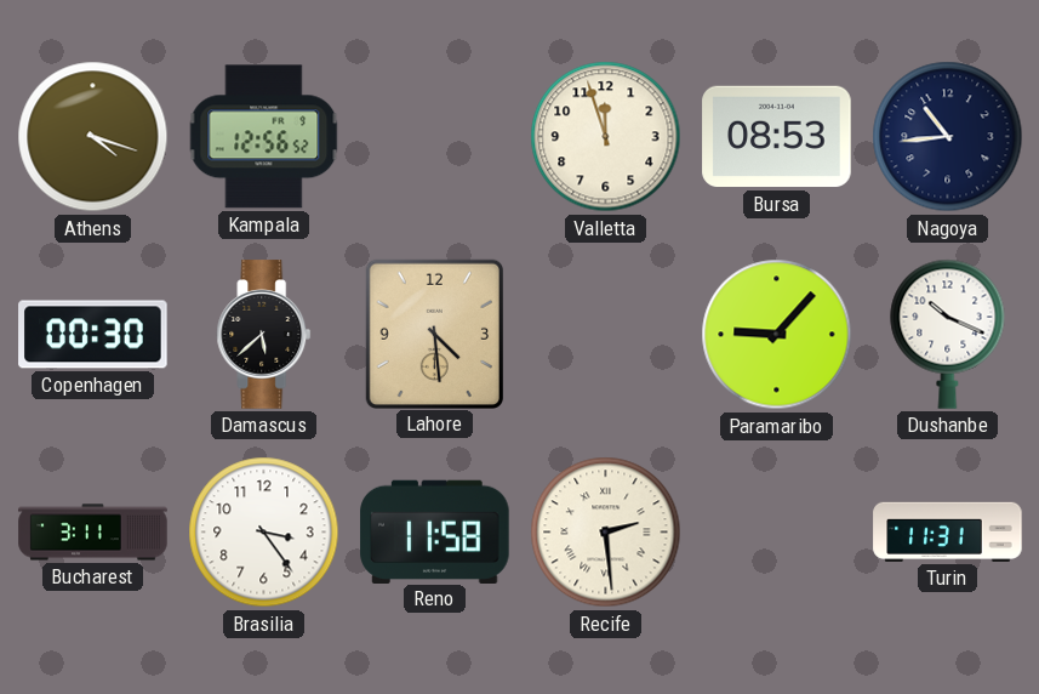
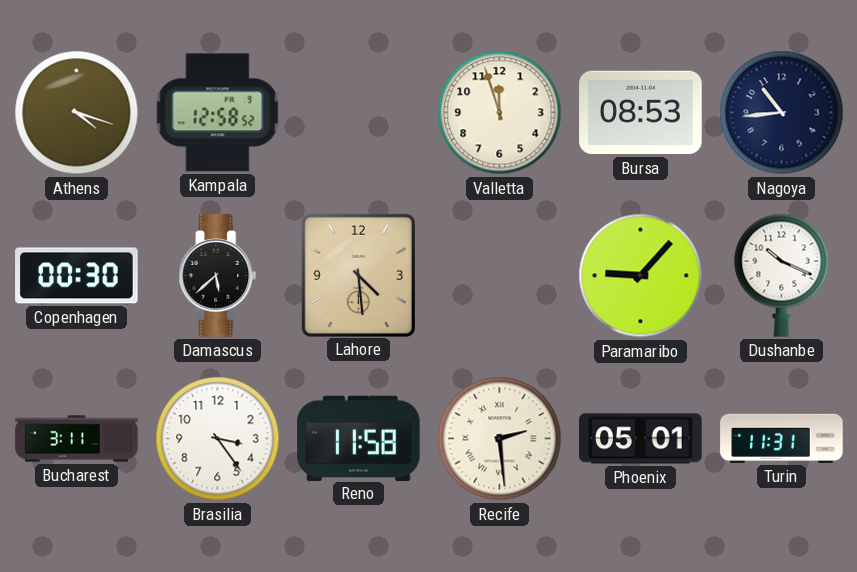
Kampala: 12:56 -> 12:58
Phoenix: none -> 05:01
